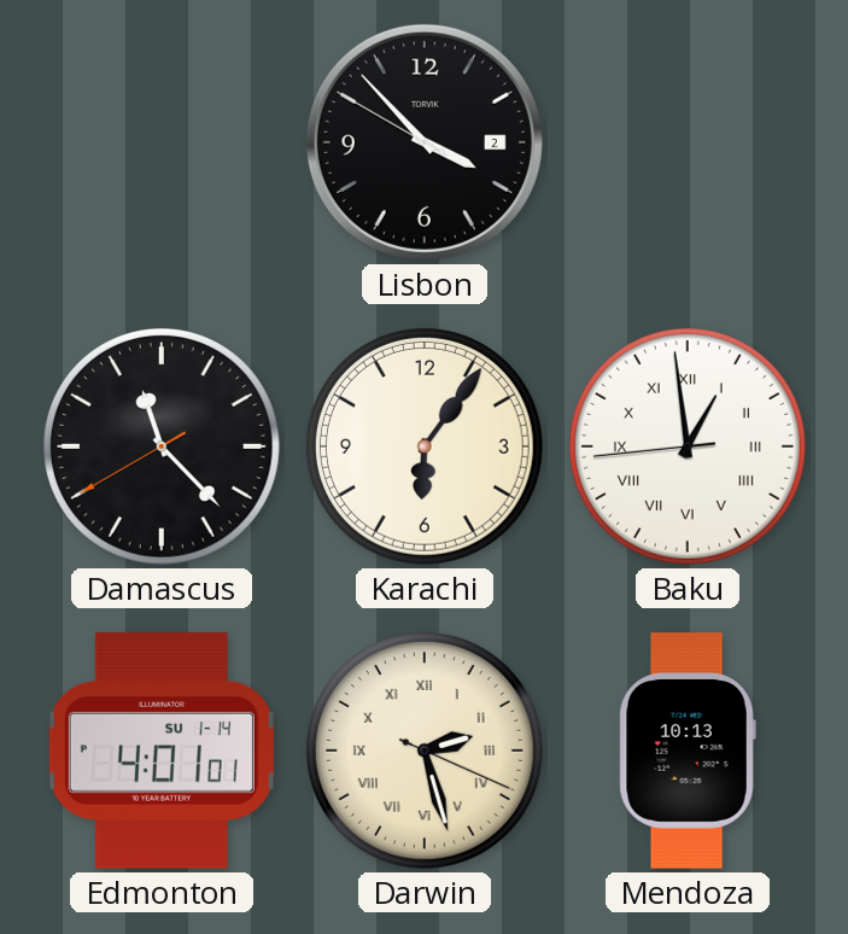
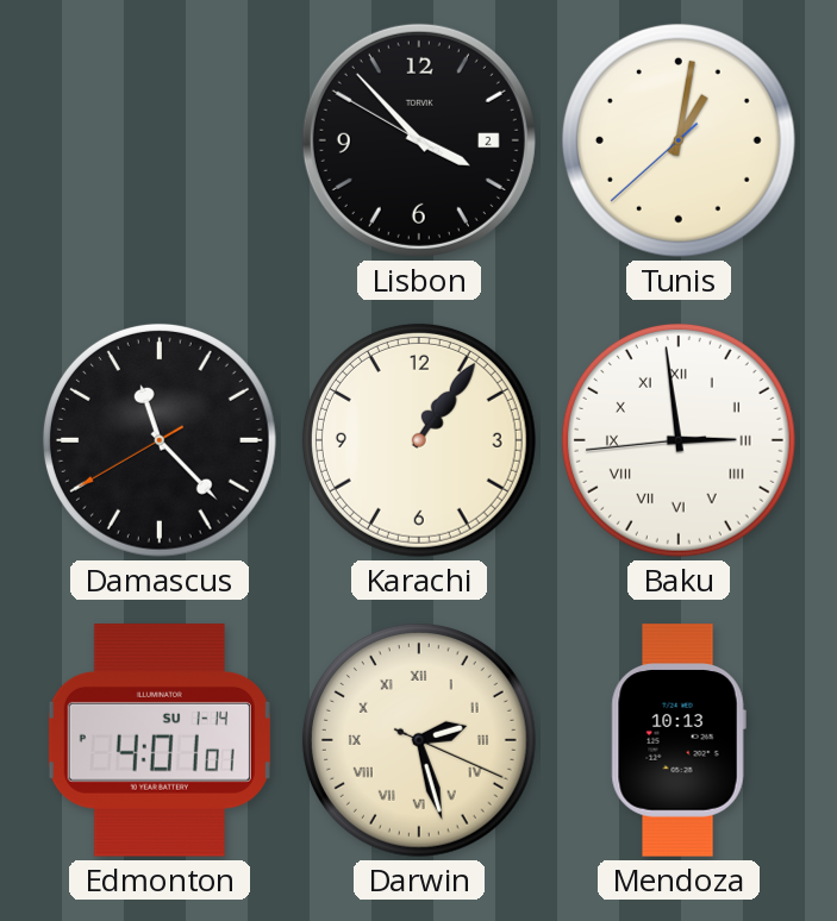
Tunis: none -> 1:01
Karachi: 6:06 -> 1:06
Baku: 12:58 -> 2:58
